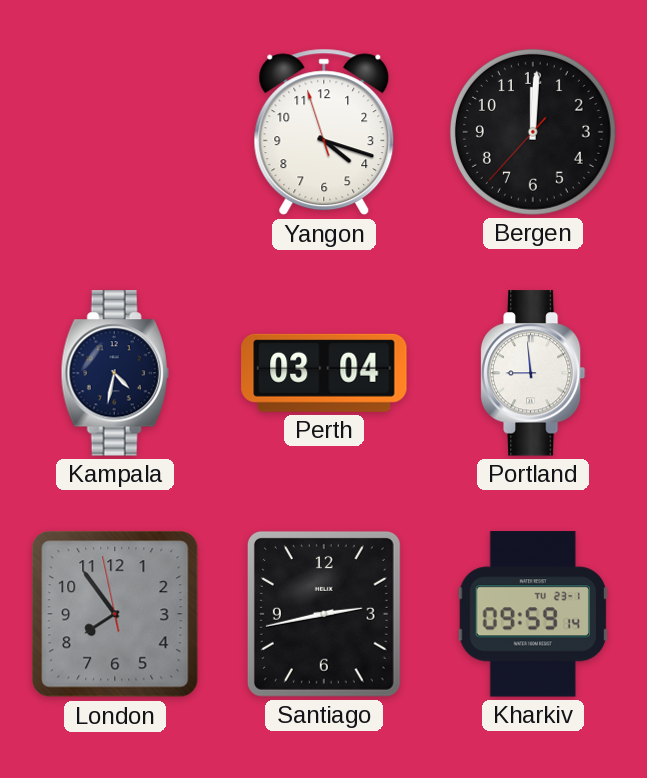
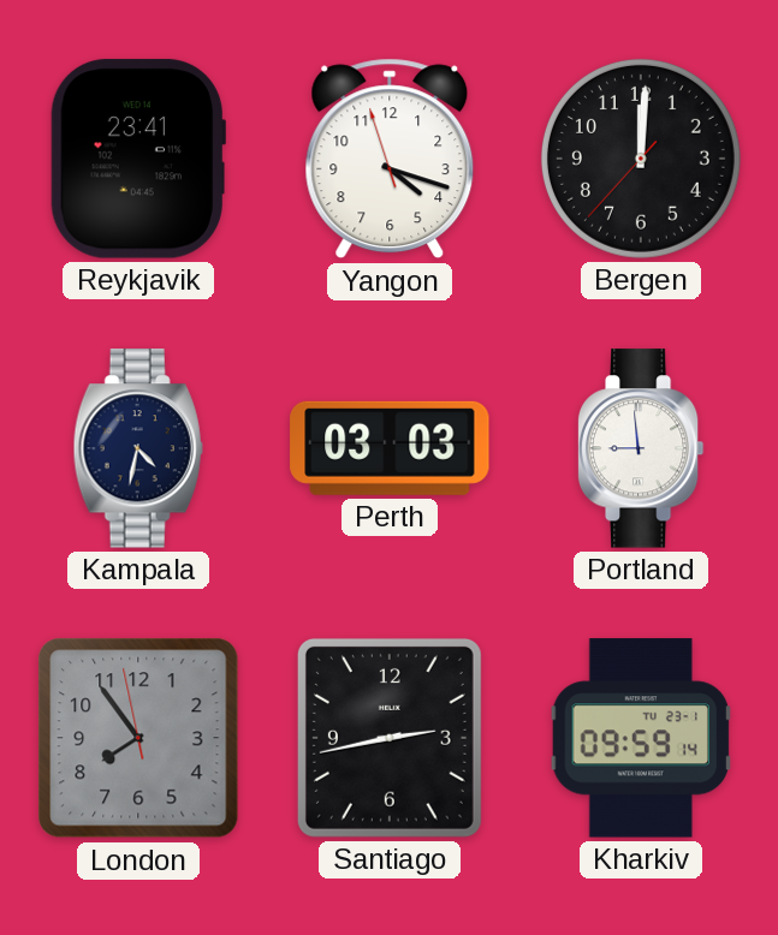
Reykjavik: none -> 23:41
Perth: 03:04 -> 03:03
